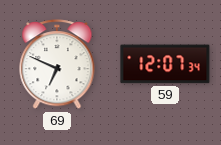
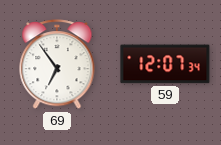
69: 6:49 -> 6:54
